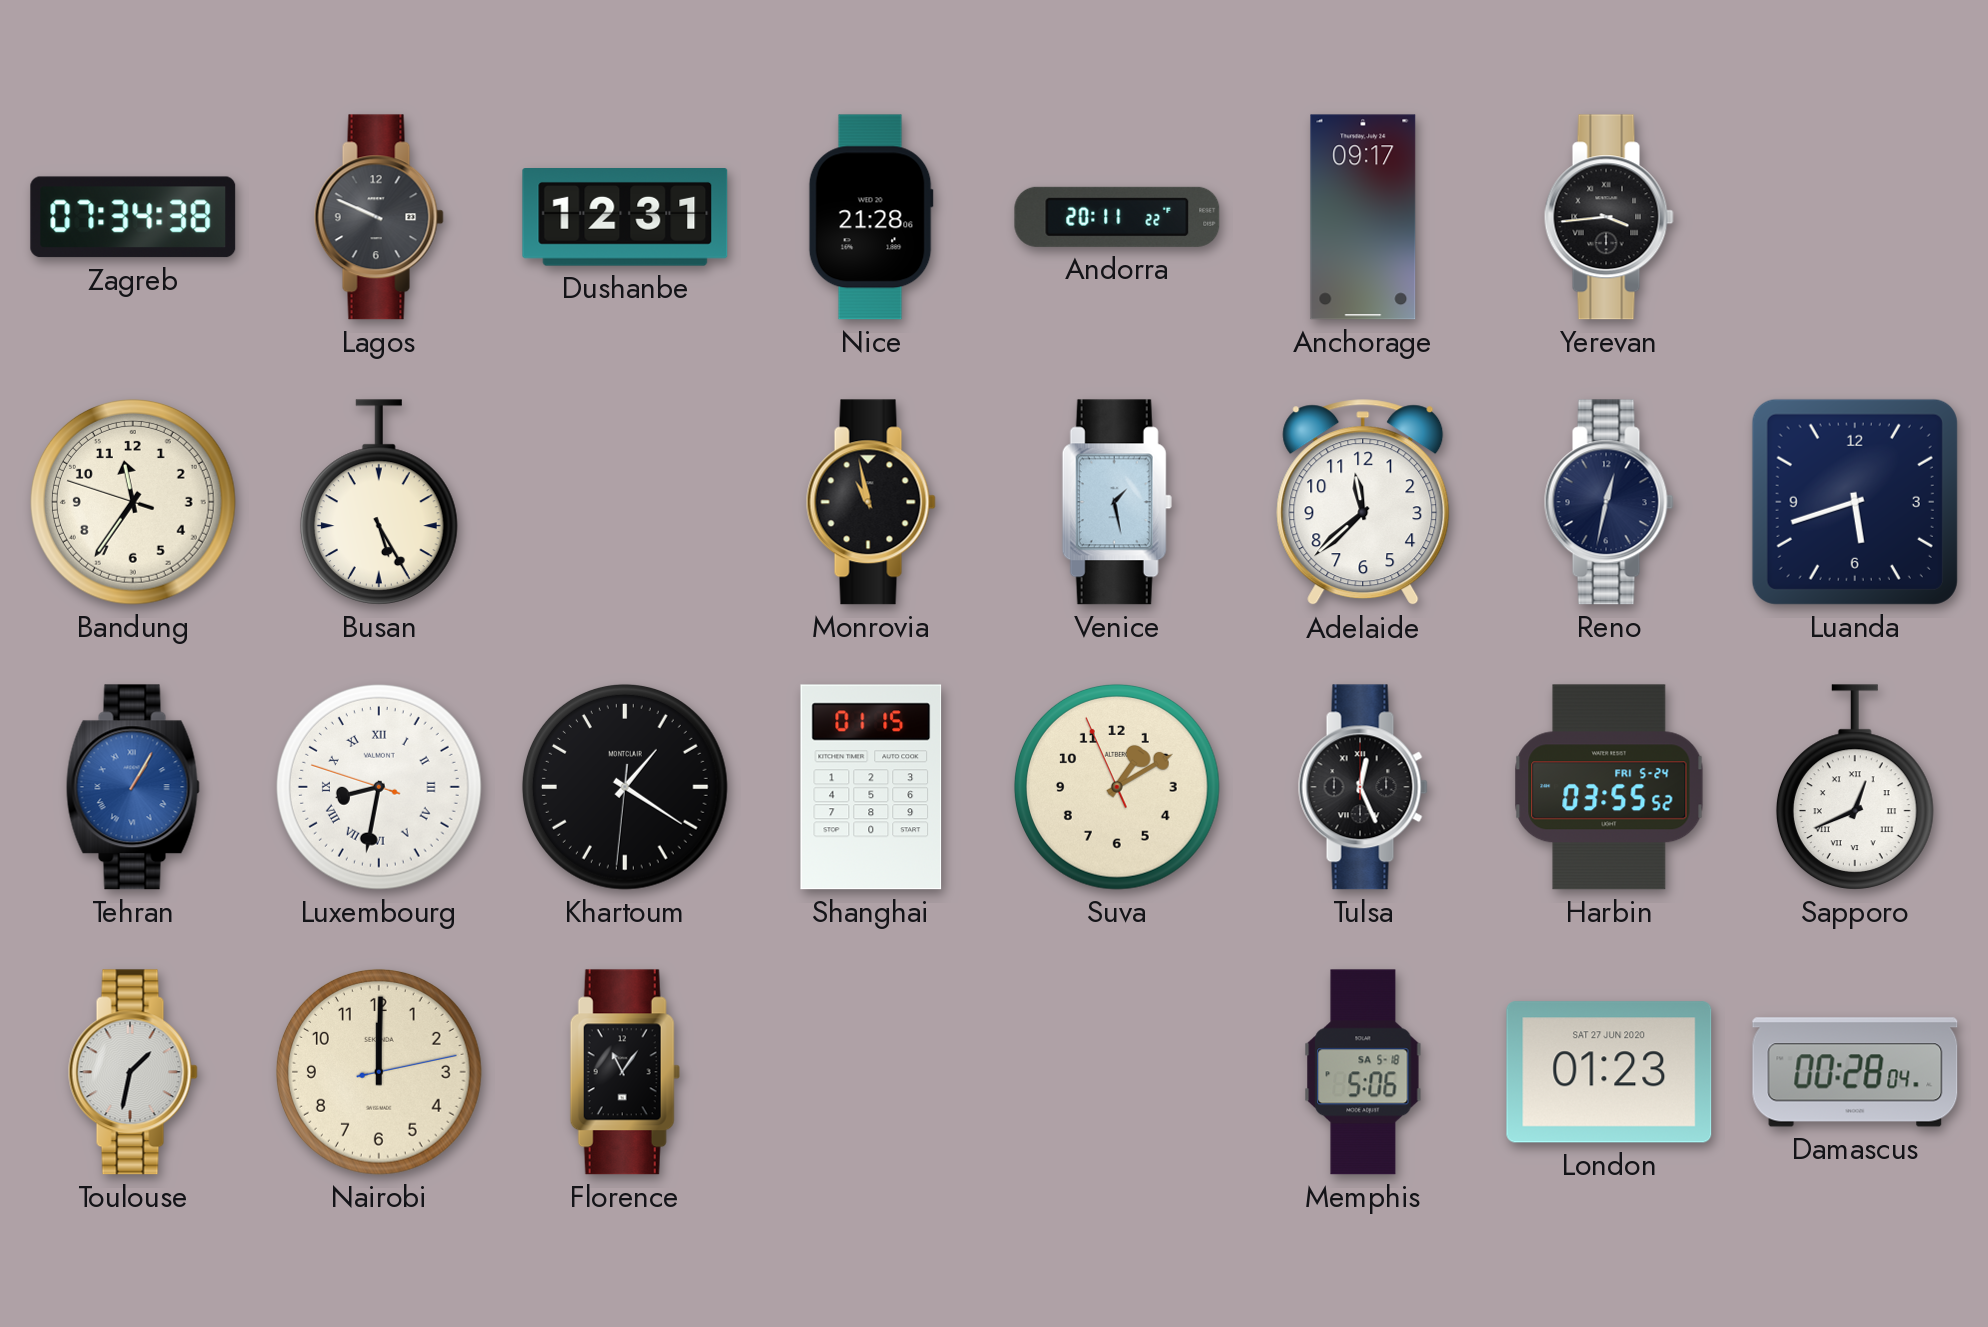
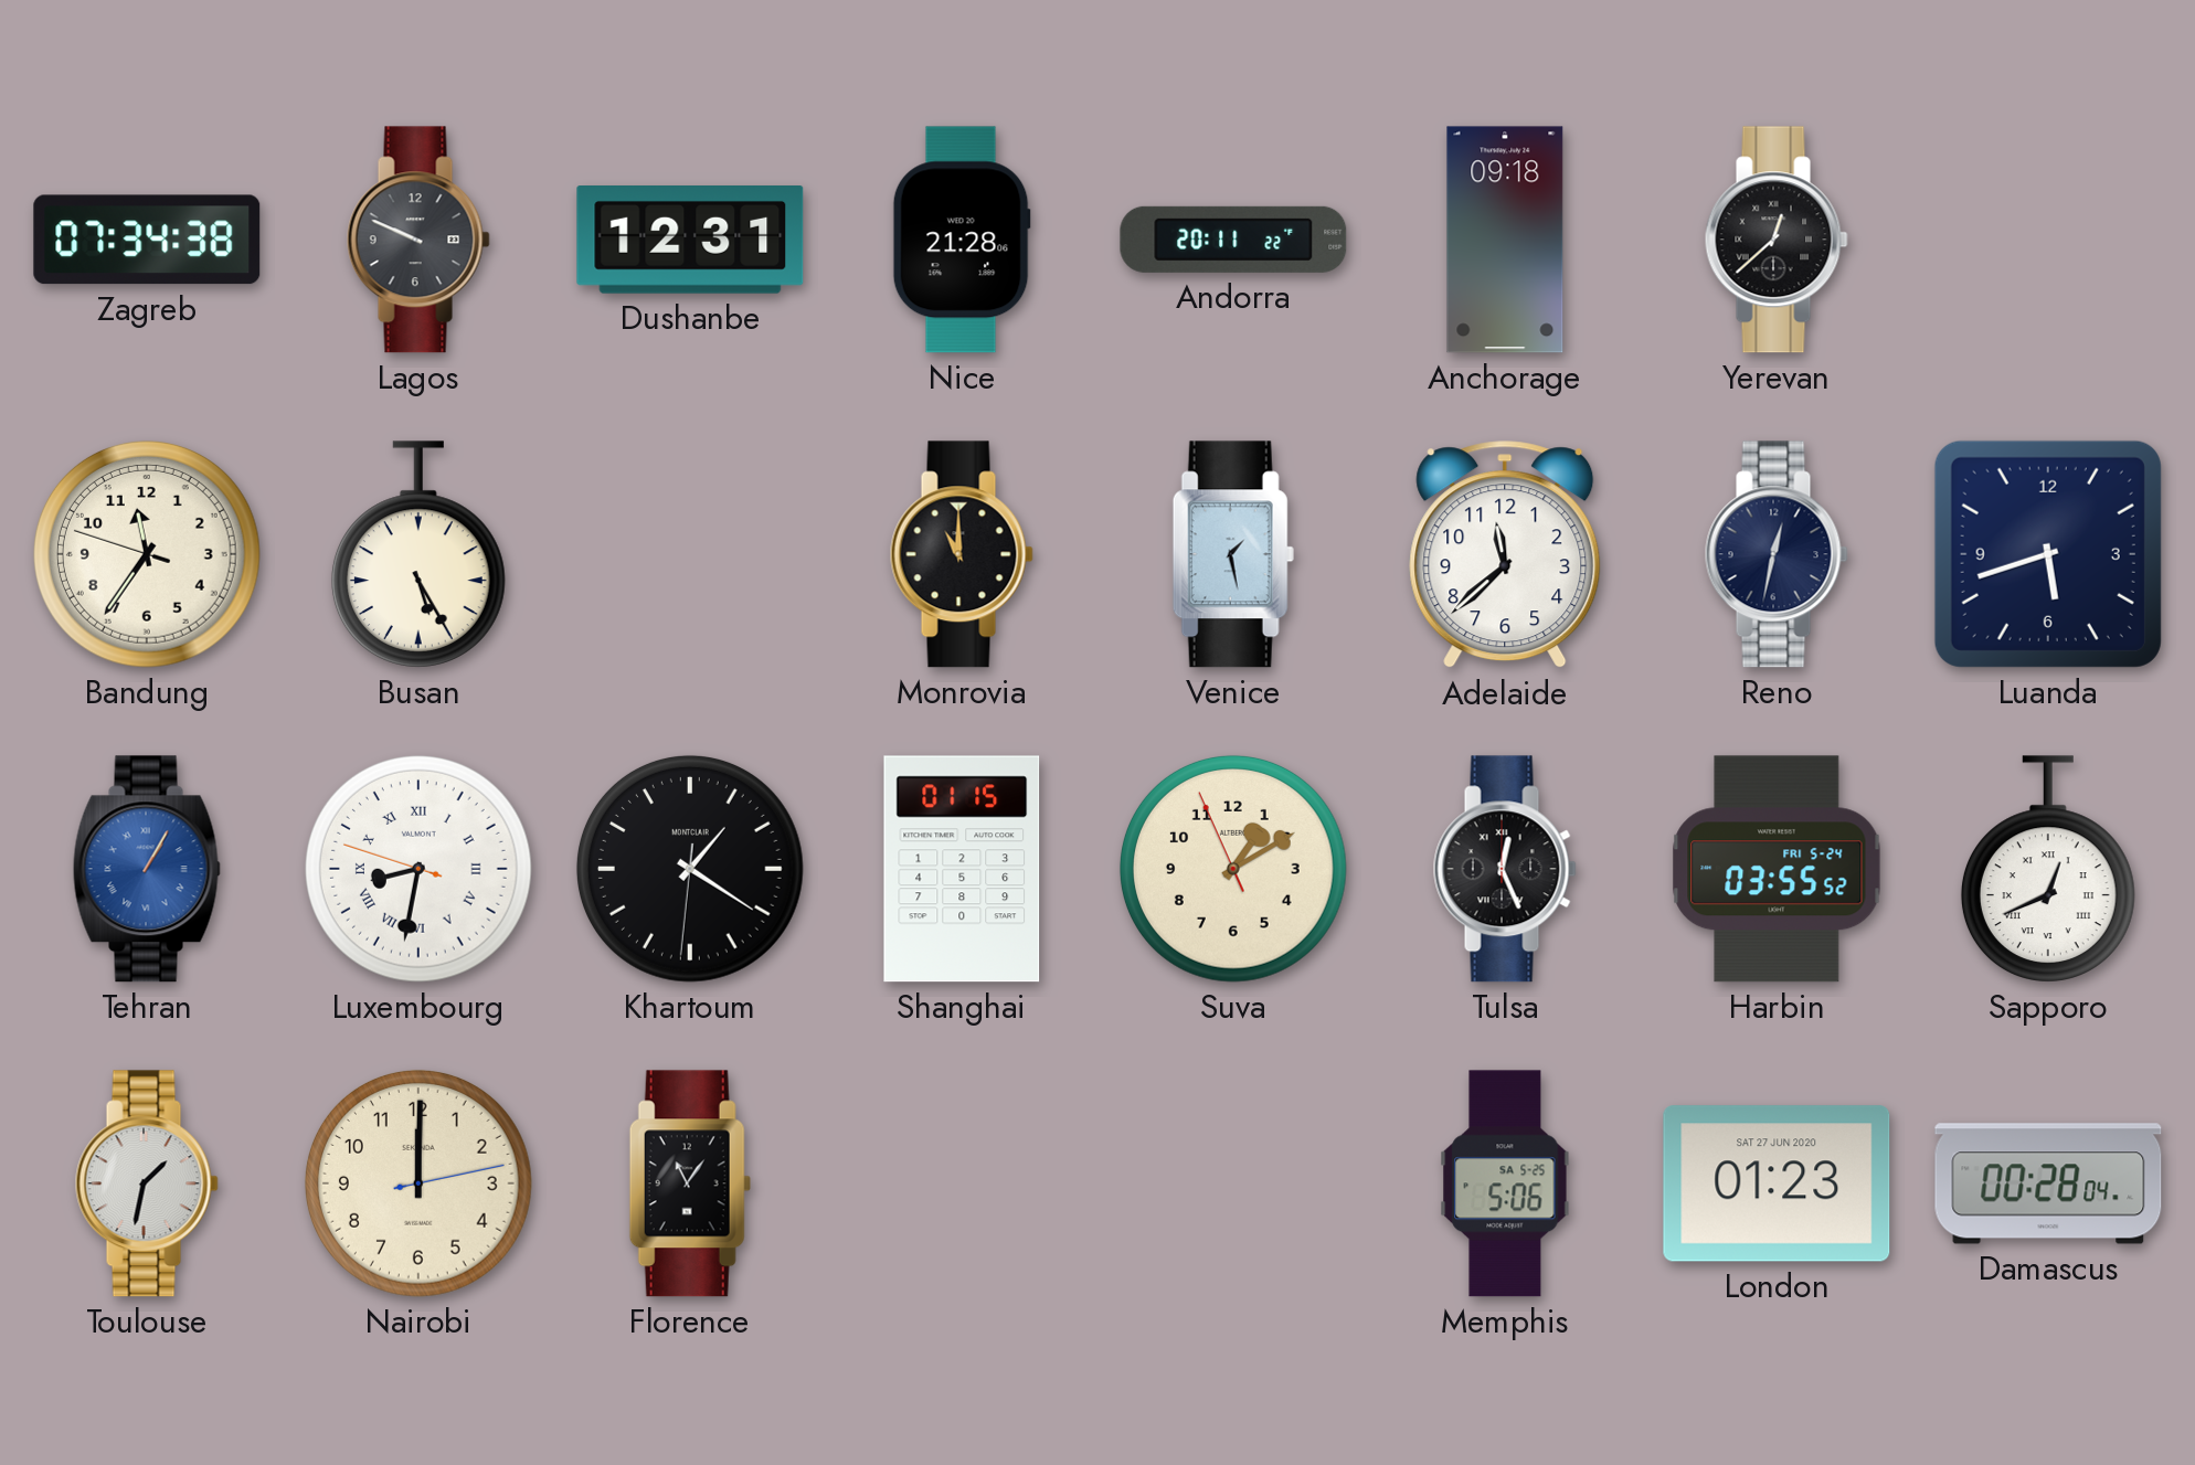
Anchorage: 09:17 -> 09:18
Yerevan: 3:44 -> 12:38
Monrovia: 10:58 -> 11:00
Memphis date: SA 5-18 -> SA 5-25
